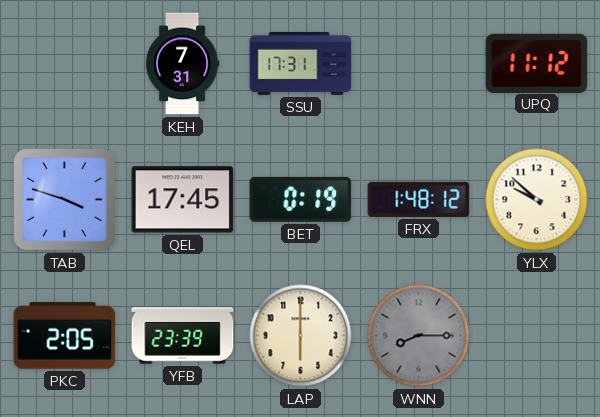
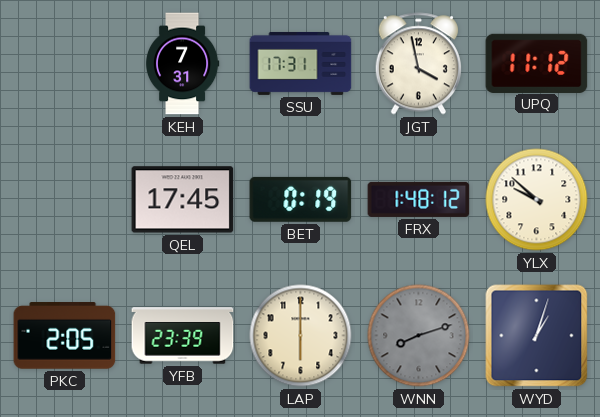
JGT: none -> 3:58
TAB: 3:48 -> none
WNN: 8:15 -> 8:12
WYD: none -> 1:03
